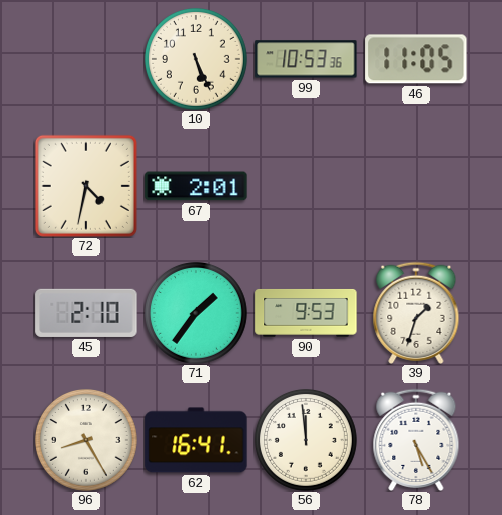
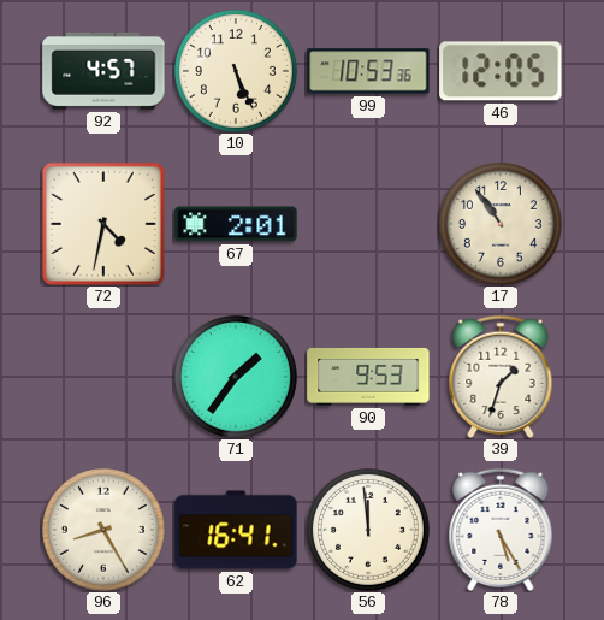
92: none -> 4:57
46: 11:05 -> 12:05
17: none -> 10:54
45: 2:10 -> none
